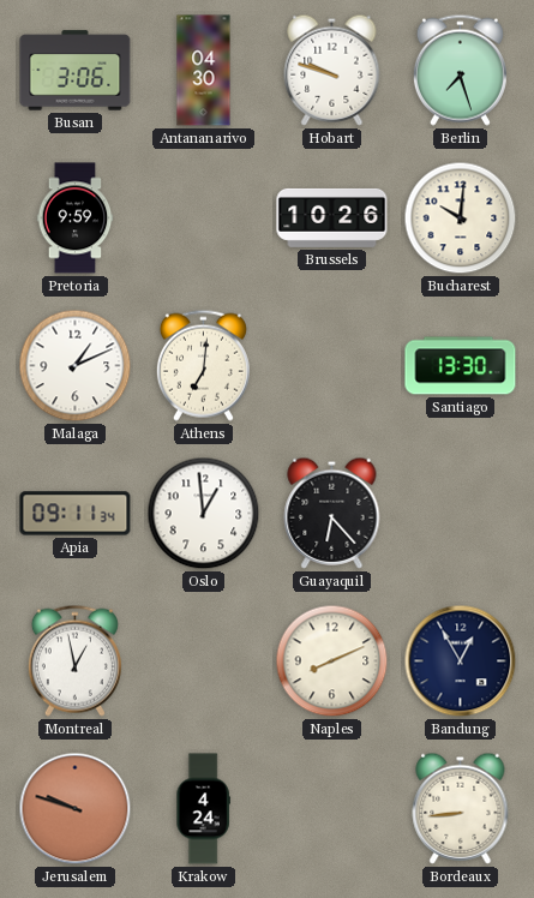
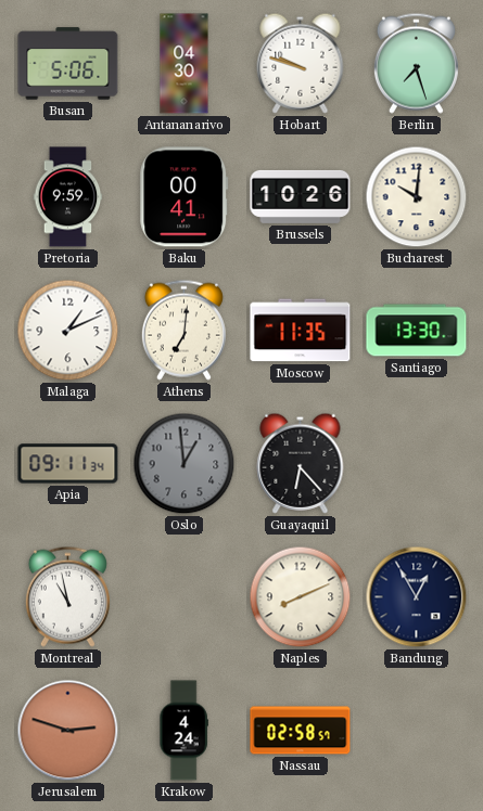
Busan: 3:06 -> 5:06
Baku: none -> 00:41
Moscow: none -> 11:35
Oslo dial: white -> grey
Montreal: 12:58 -> 10:58
Jerusalem: 9:48 -> 2:48
Nassau: none -> 02:58
Bordeaux: 8:44 -> none
